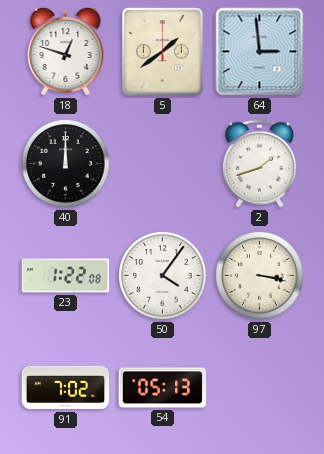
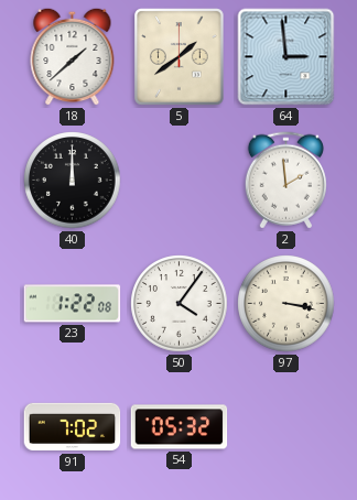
18: 12:48 -> 1:38
2: 1:42 -> 1:59
54: 05:13 -> 05:32
